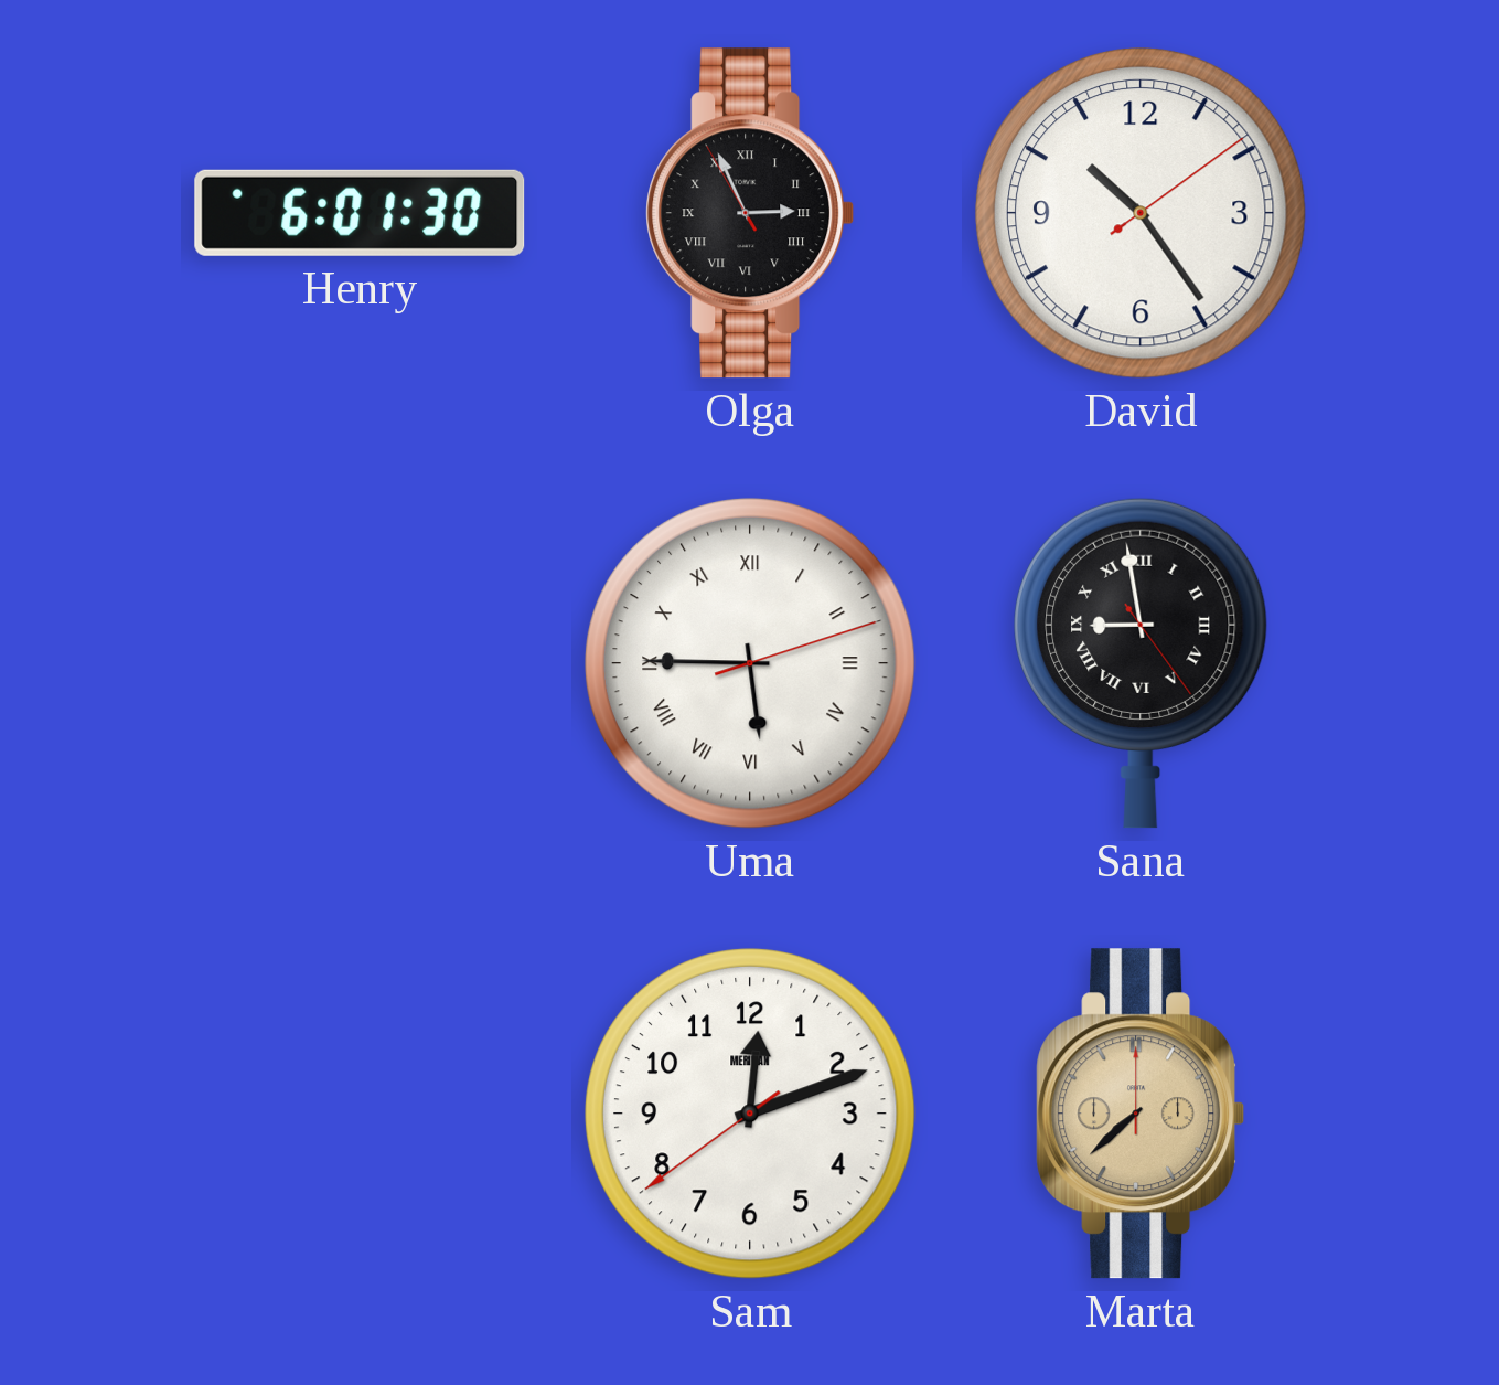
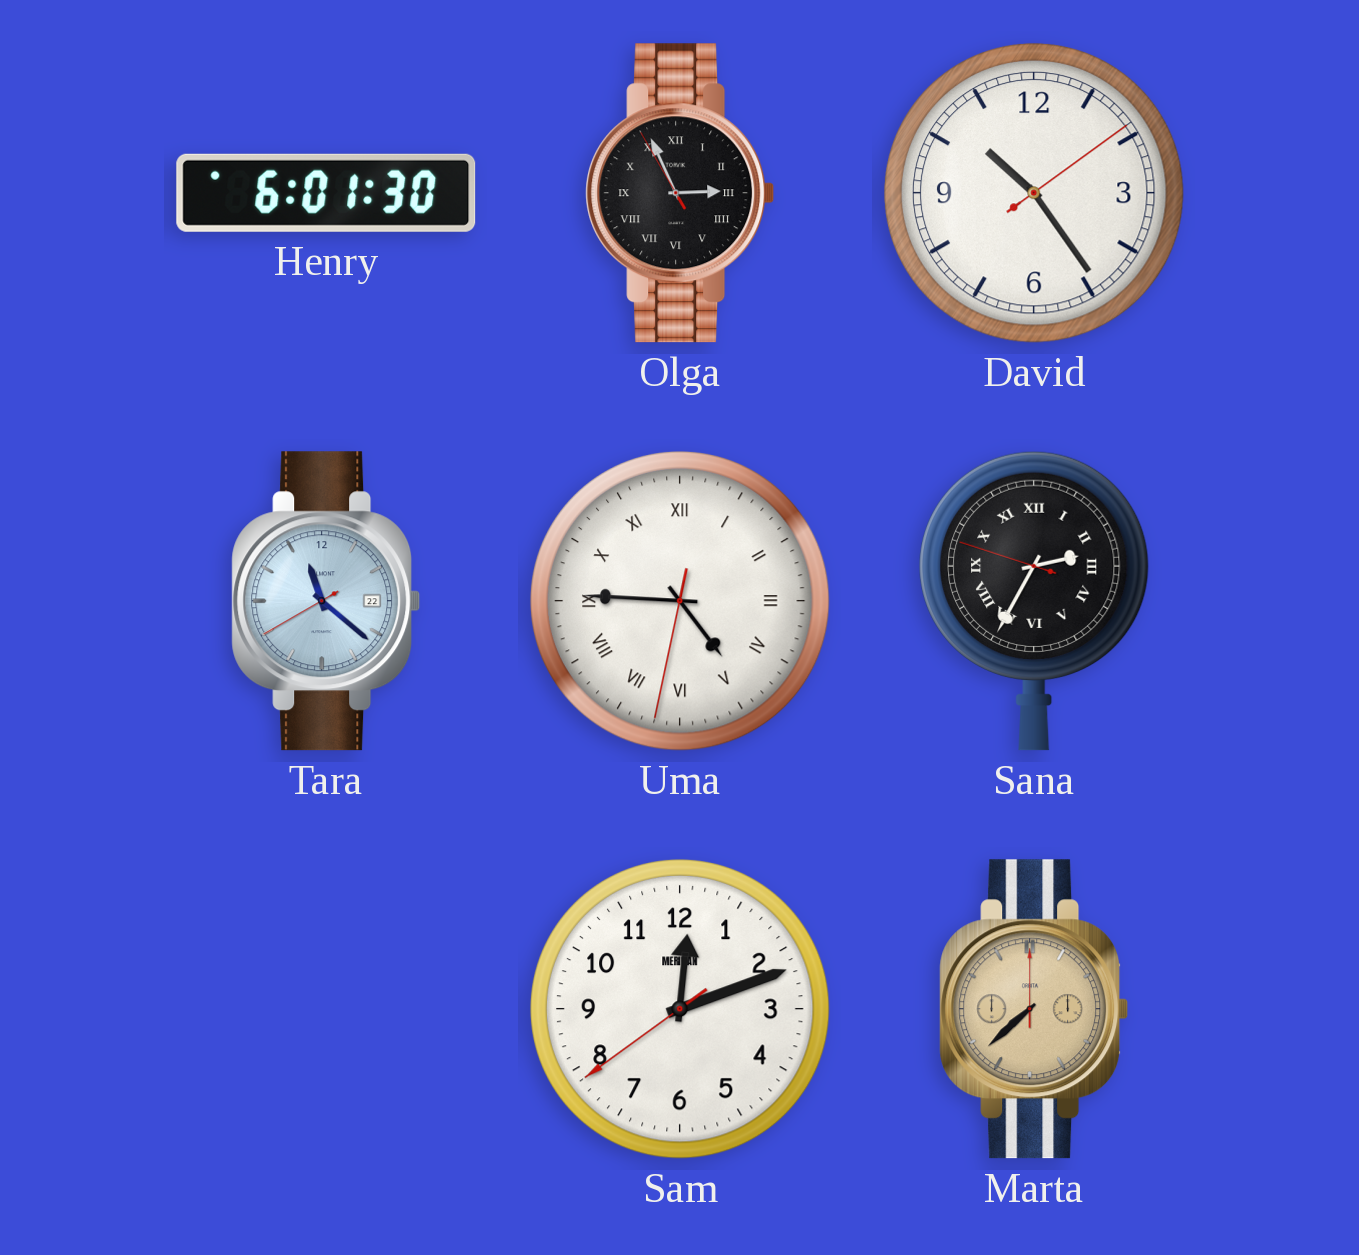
Tara: none -> 11:21
Uma: 5:45 -> 4:45
Sana: 8:58 -> 2:34
